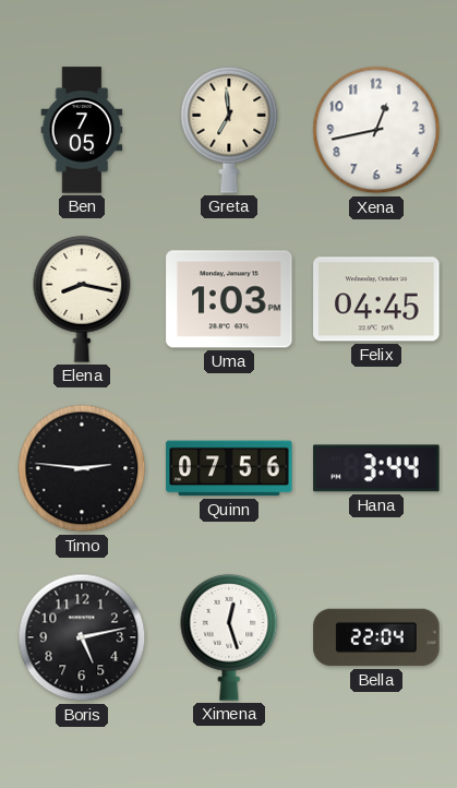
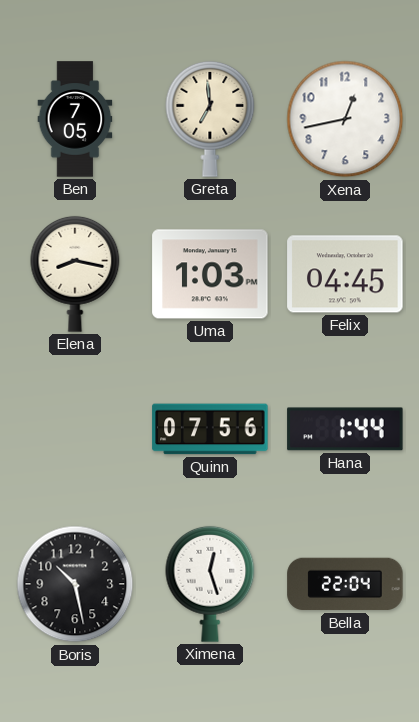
Timo: 2:46 -> none
Hana: 3:44 -> 1:44
Boris: 5:13 -> 10:28
